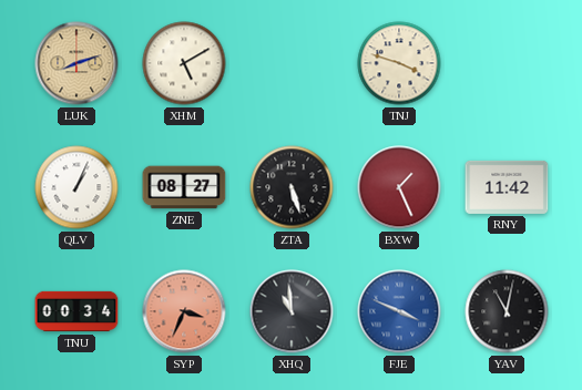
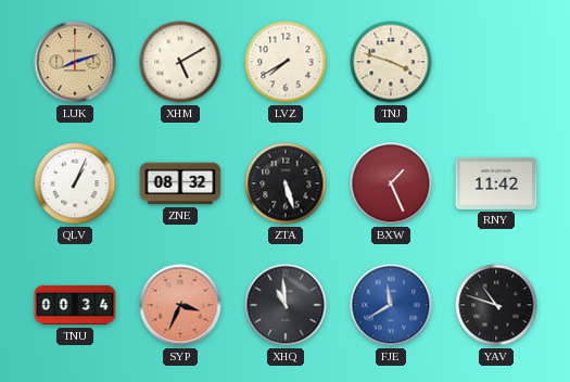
LVZ: none -> 7:40
ZNE: 08:27 -> 08:32
FJE: 3:49 -> 11:40
YAV: 11:02 -> 10:48
